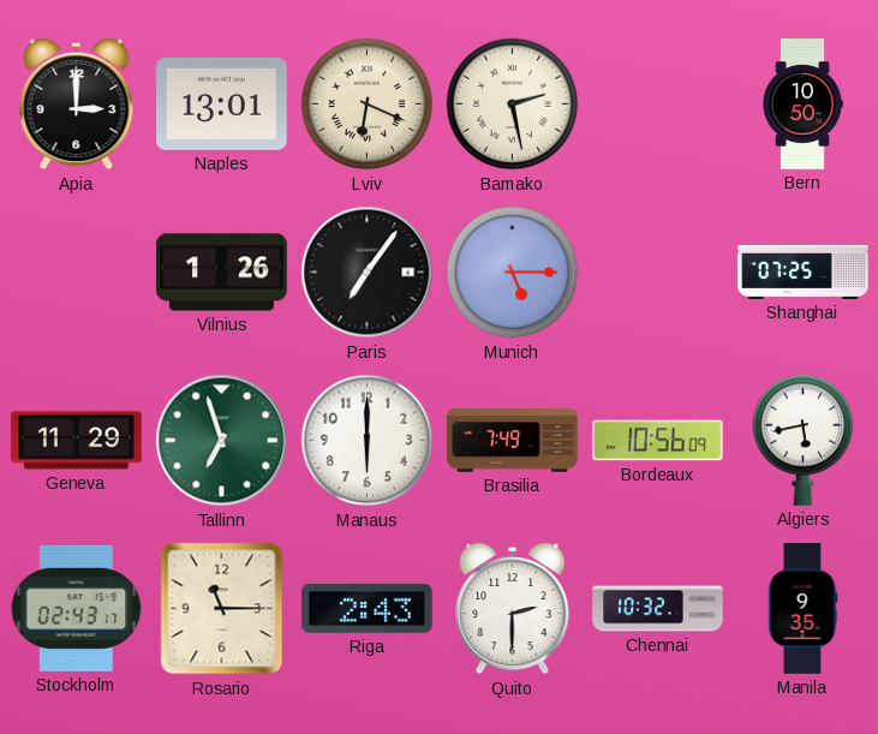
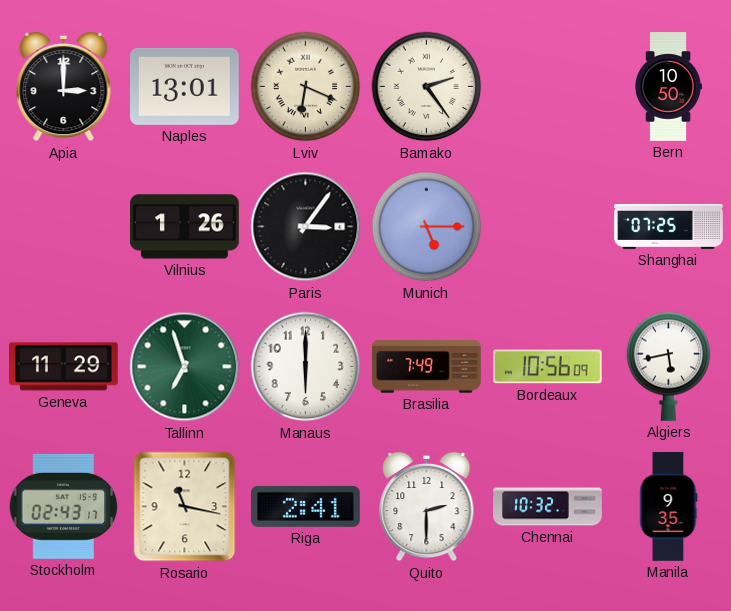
Bamako: 2:28 -> 2:24
Paris: 7:06 -> 3:06
Rosario: 11:15 -> 11:17
Riga: 2:43 -> 2:41
